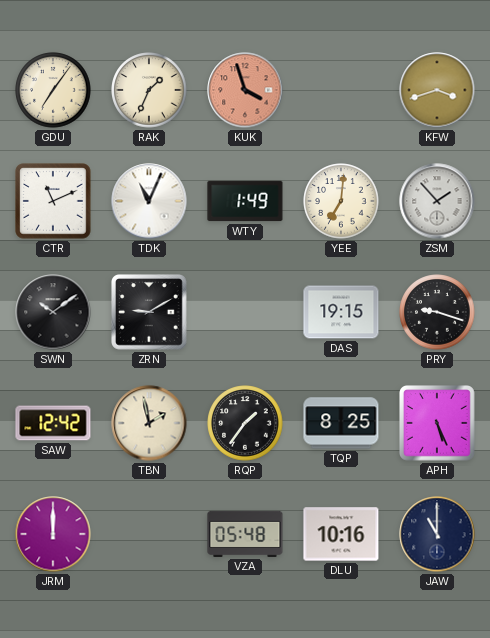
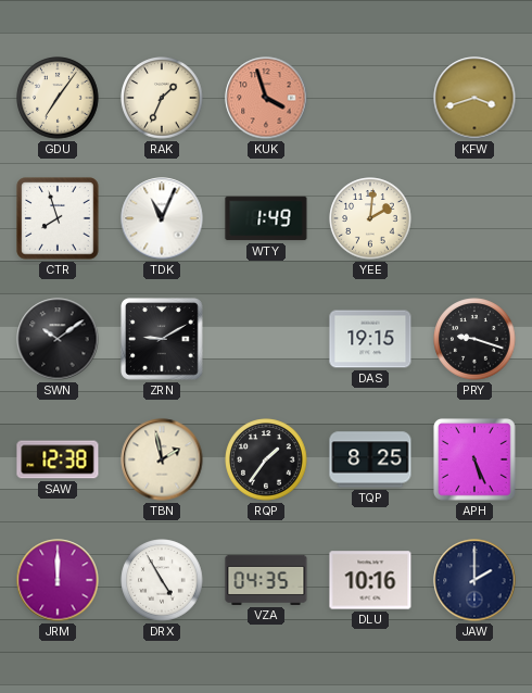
CTR: 11:11 -> 7:57
YEE: 7:01 -> 2:01
ZSM: 1:53 -> none
SAW: 12:42 -> 12:38
DRX: none -> 4:55
VZA: 05:48 -> 04:35
JAW: 11:00 -> 2:00
